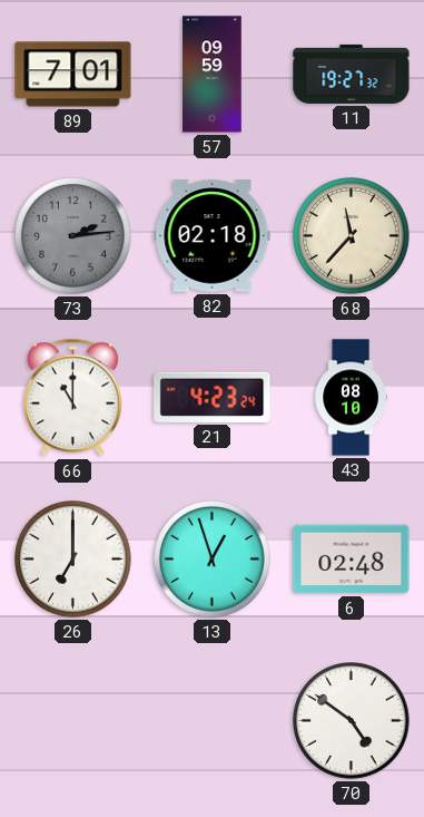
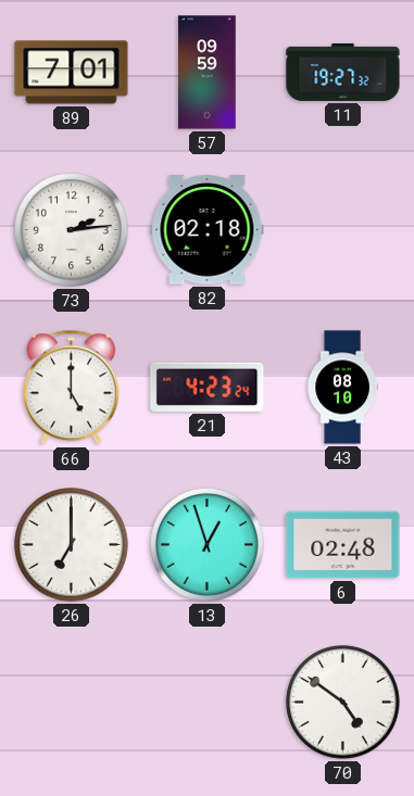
73 dial: grey -> white
68: 11:37 -> none
66: 11:00 -> 5:00
